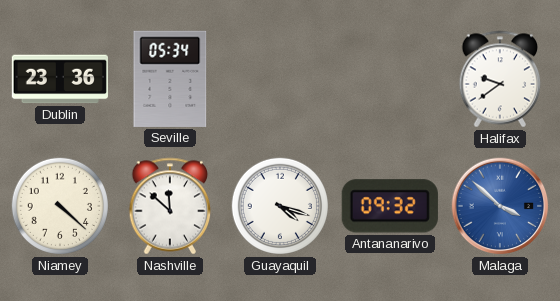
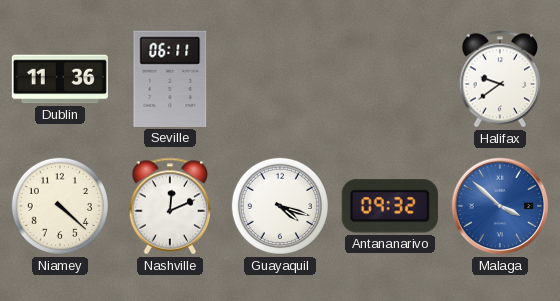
Dublin: 23:36 -> 11:36
Seville: 05:34 -> 06:11
Nashville: 11:52 -> 12:11
